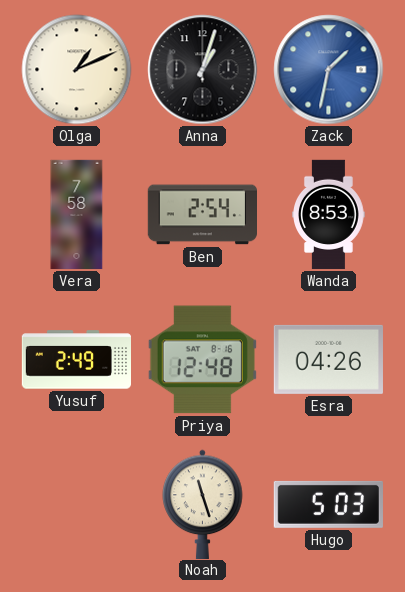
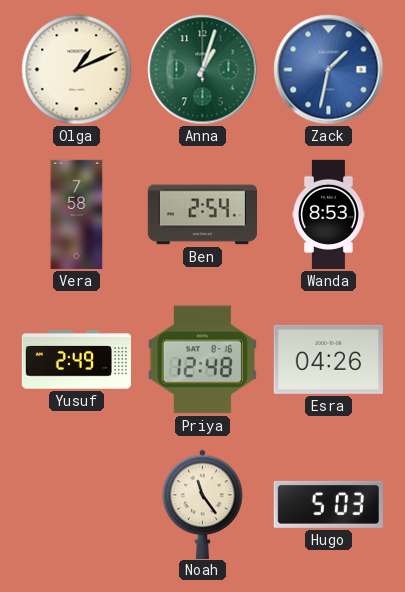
Anna dial: black -> green
Noah: 11:27 -> 11:24
